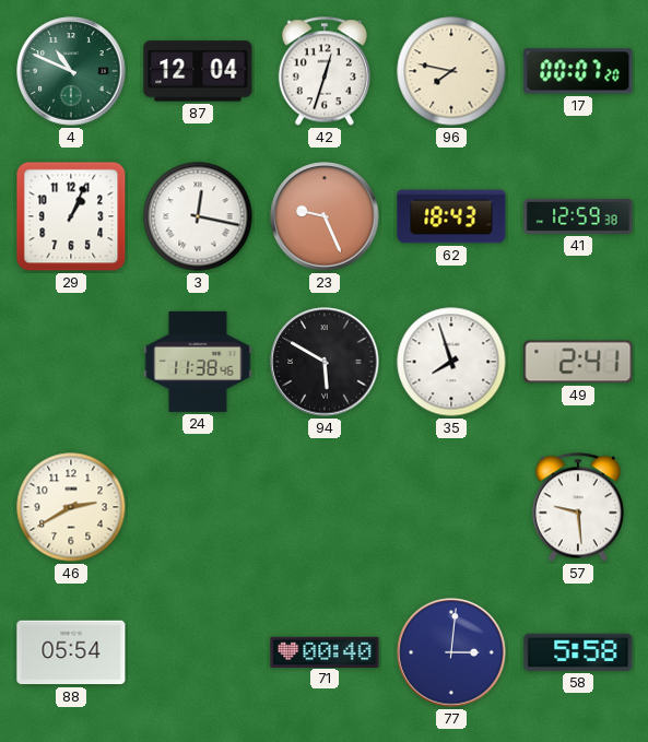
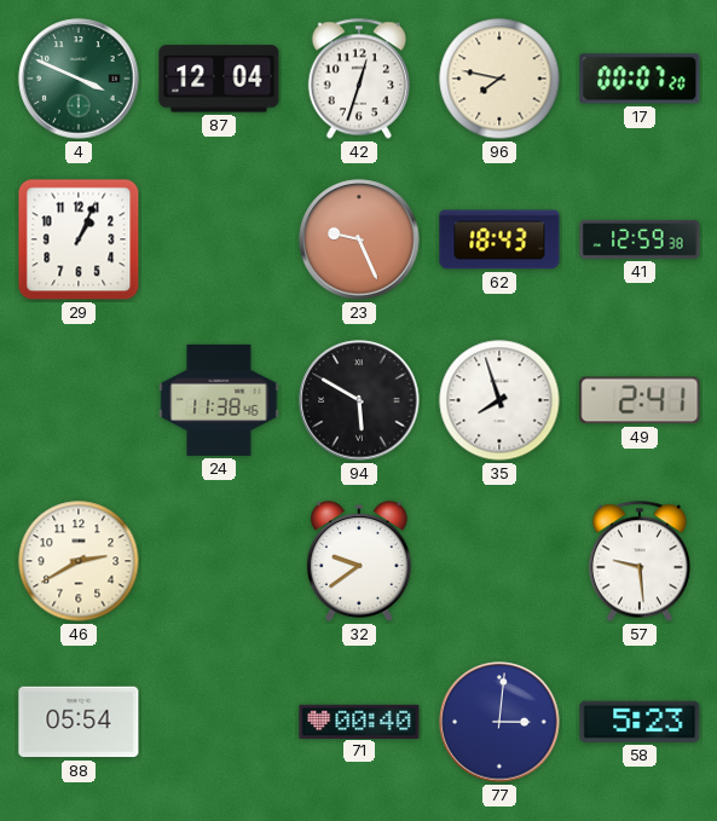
4: 10:49 -> 3:49
3: 12:17 -> none
32: none -> 9:39
58: 5:58 -> 5:23
